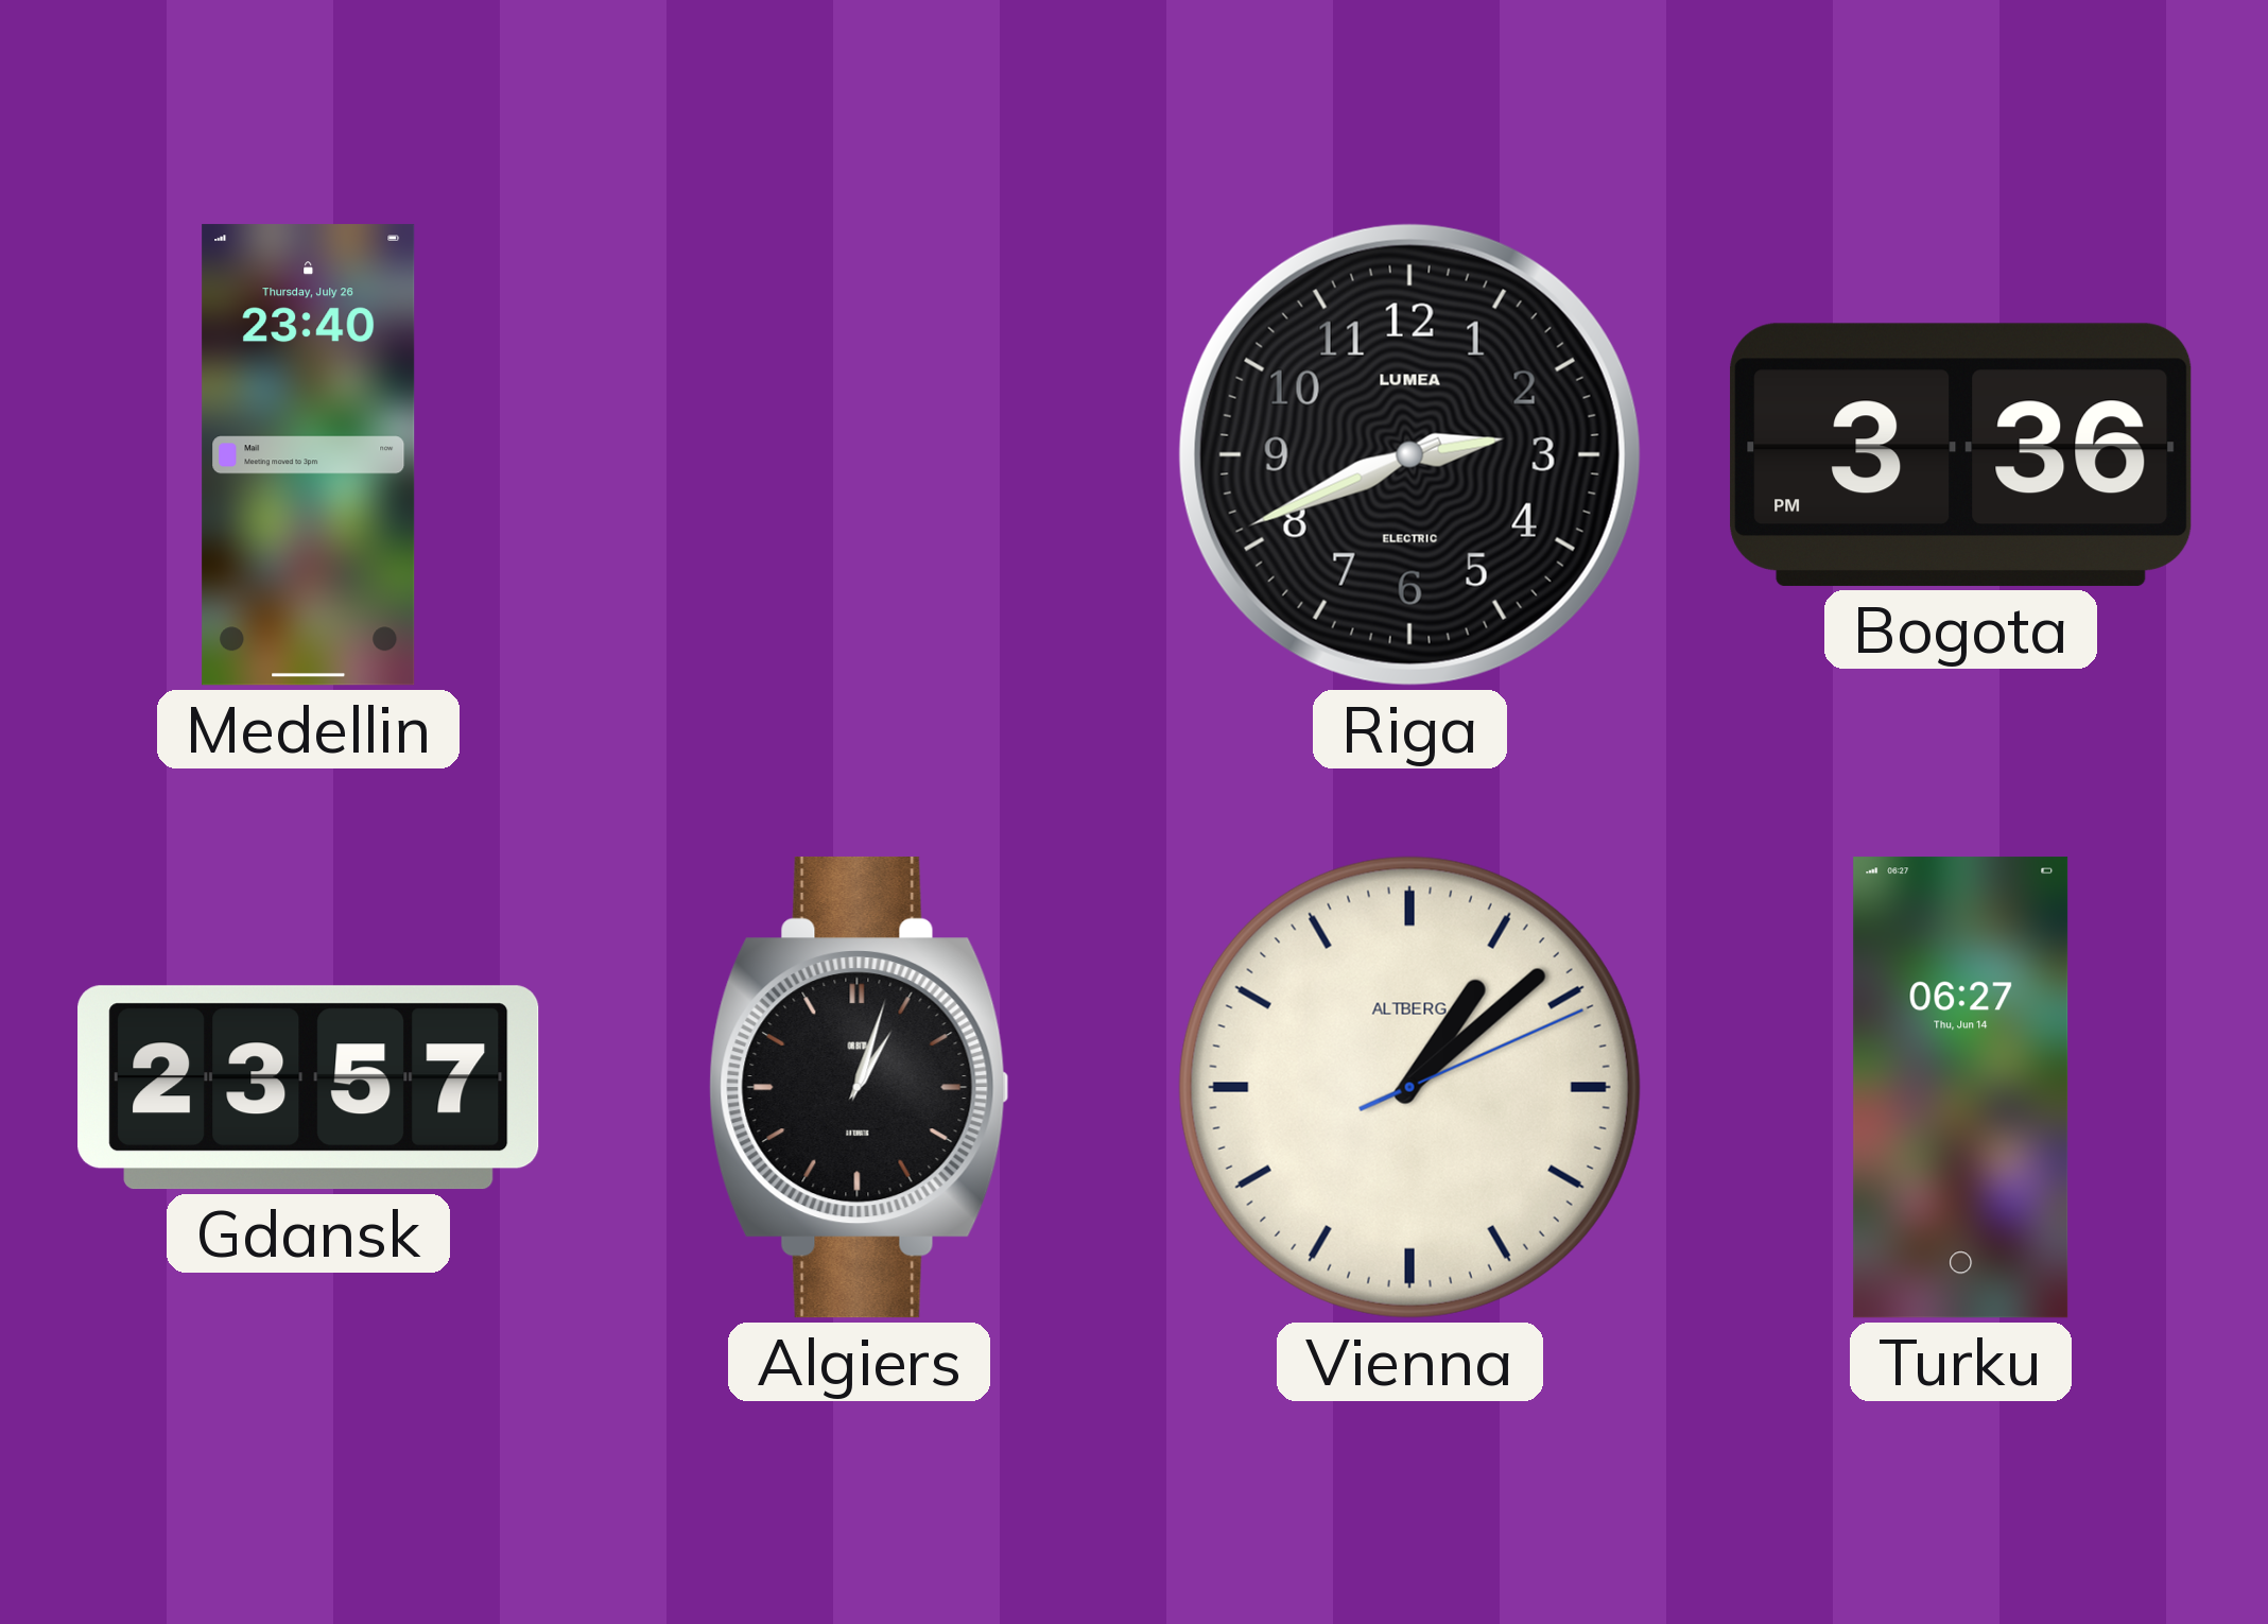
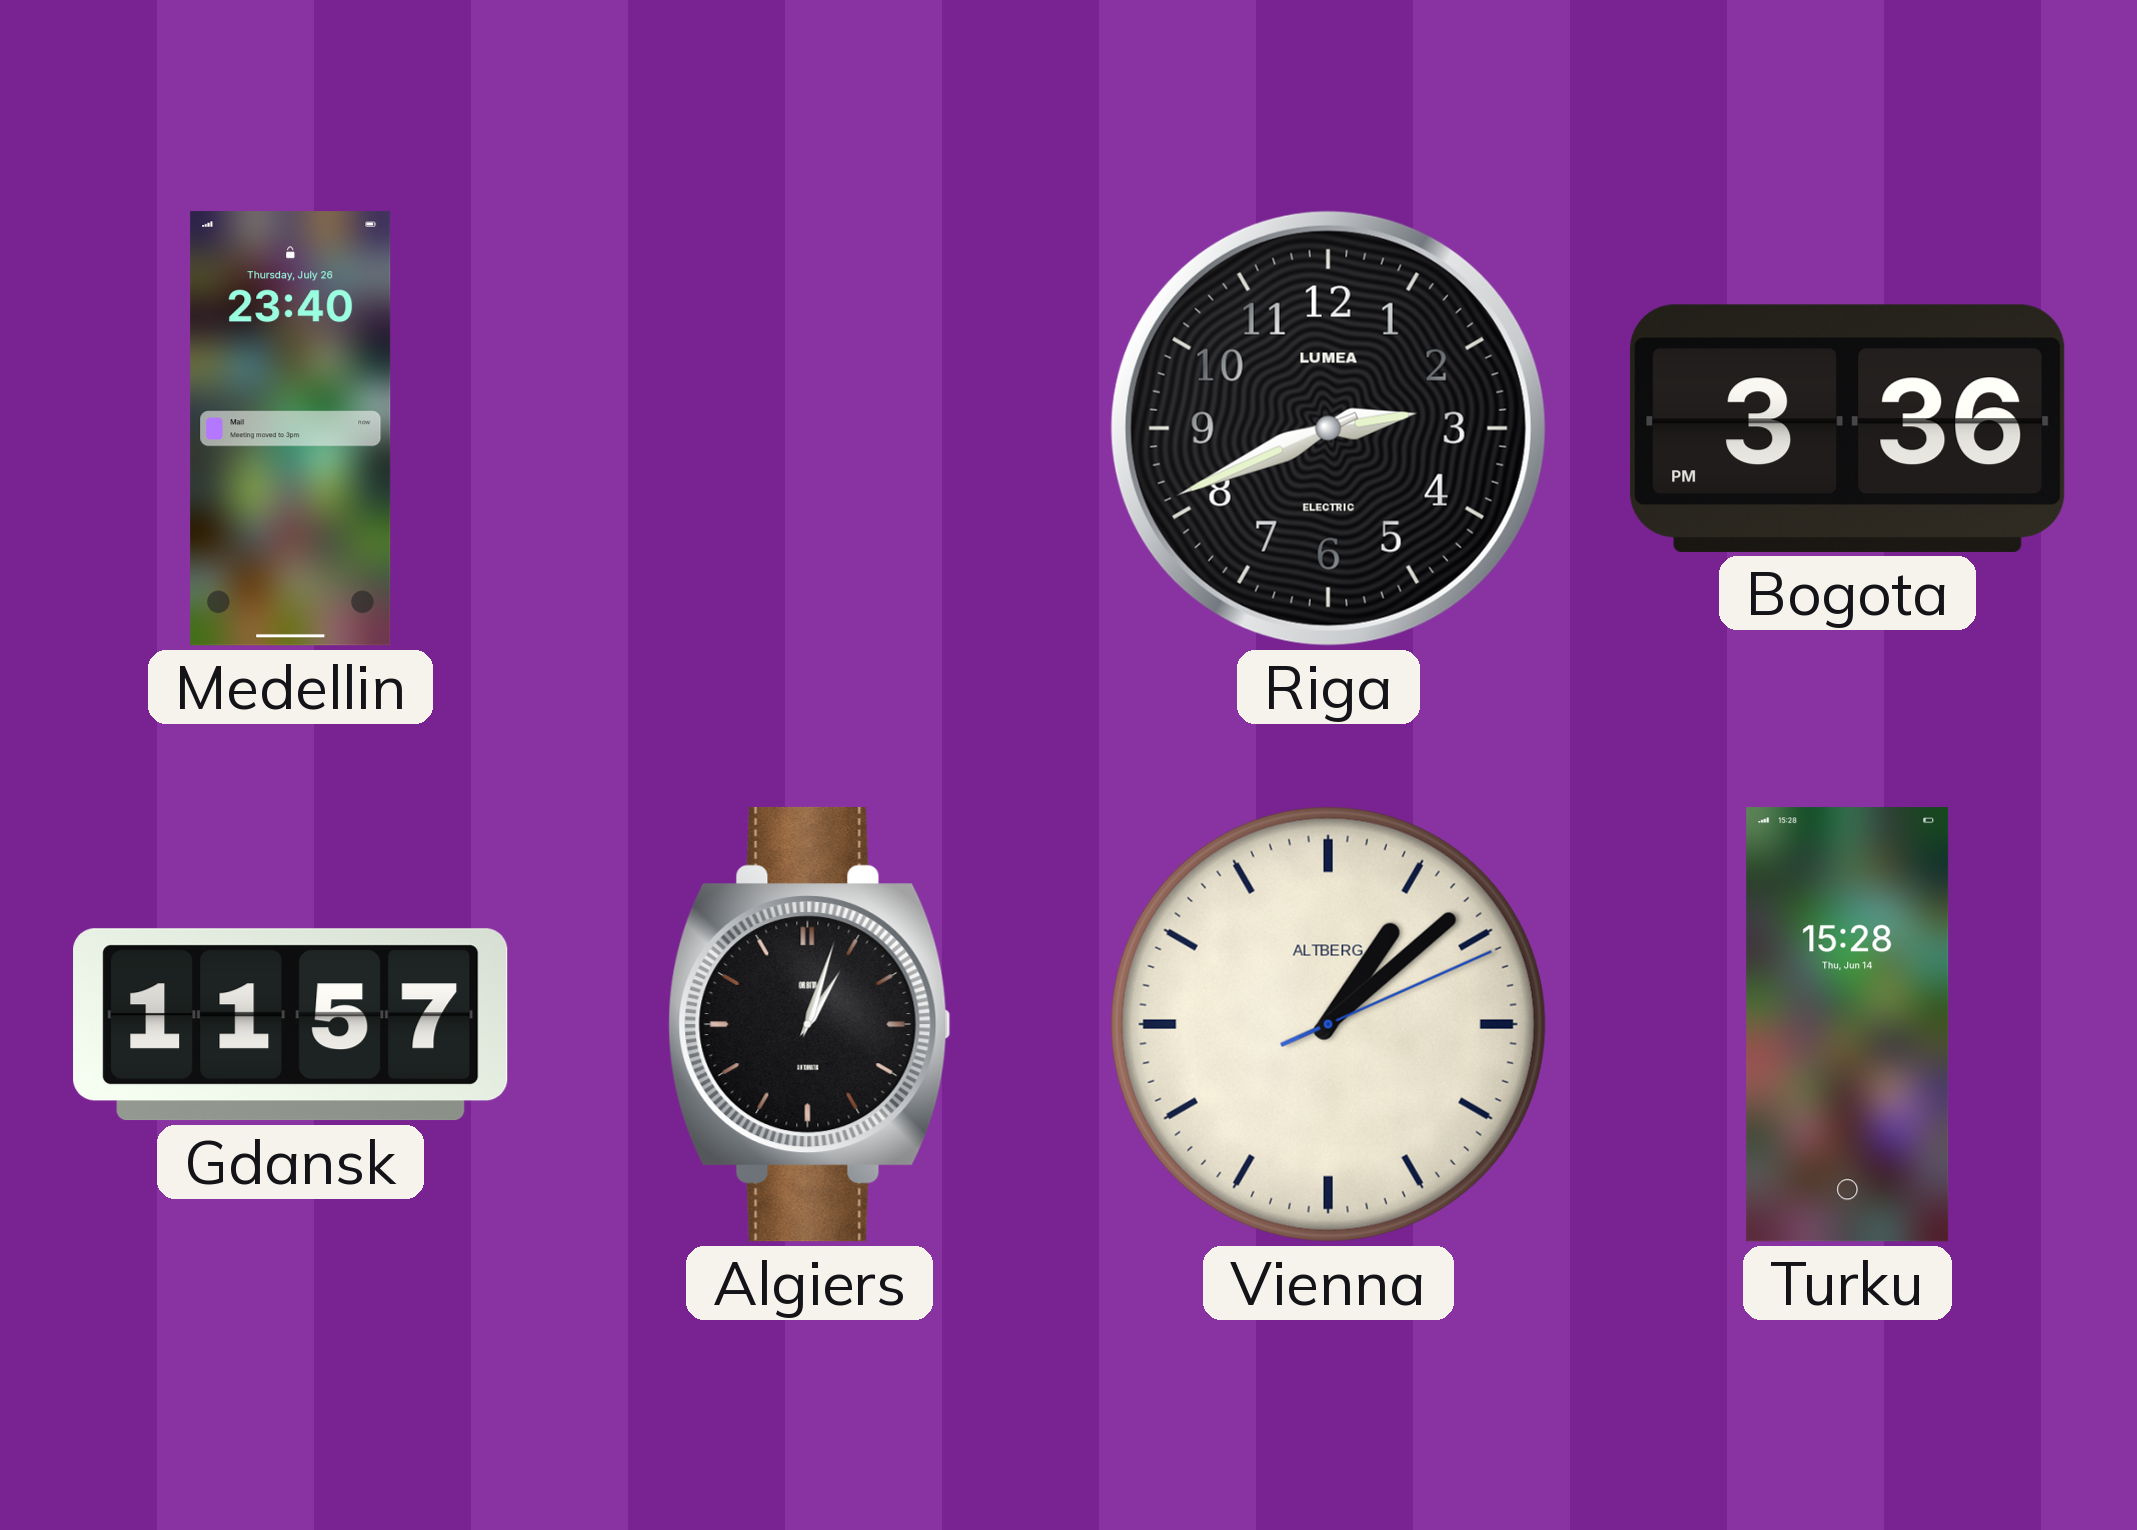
Gdansk: 23:57 -> 11:57
Turku: 06:27 -> 15:28
